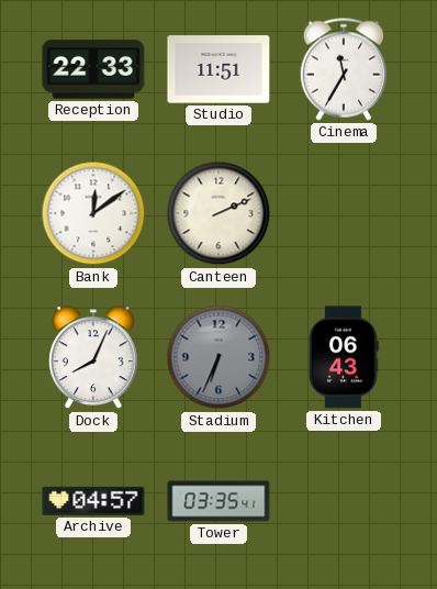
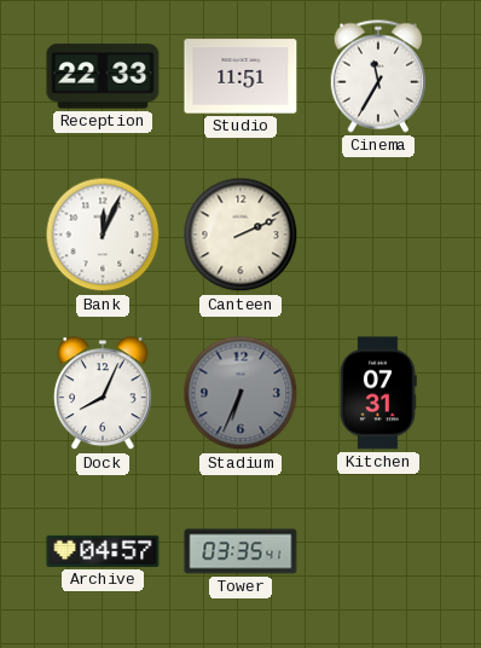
Bank: 12:09 -> 12:04
Kitchen: 06:43 -> 07:31
